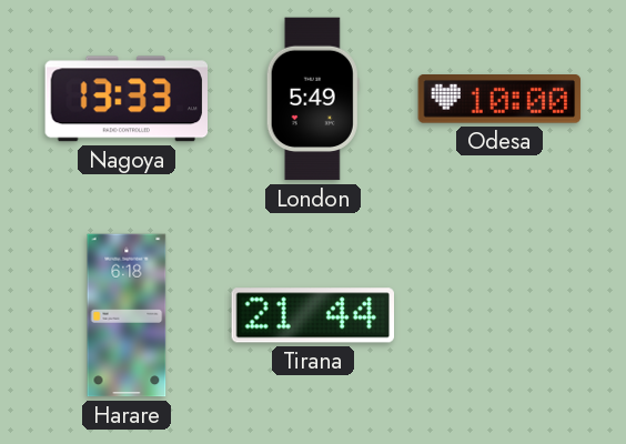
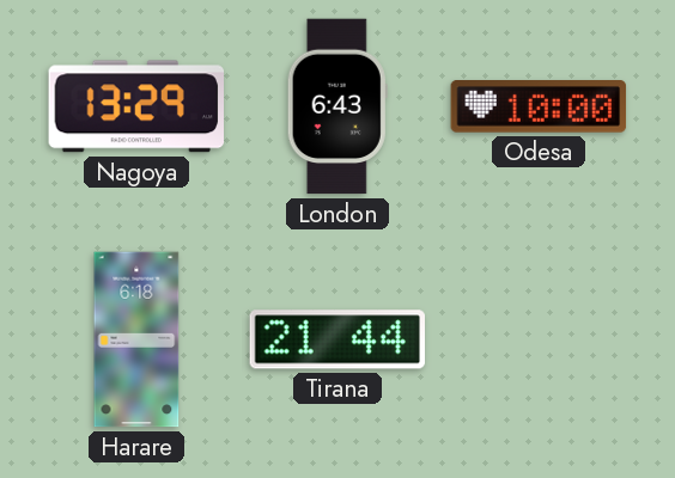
Nagoya: 13:33 -> 13:29
London: 5:49 -> 6:43
